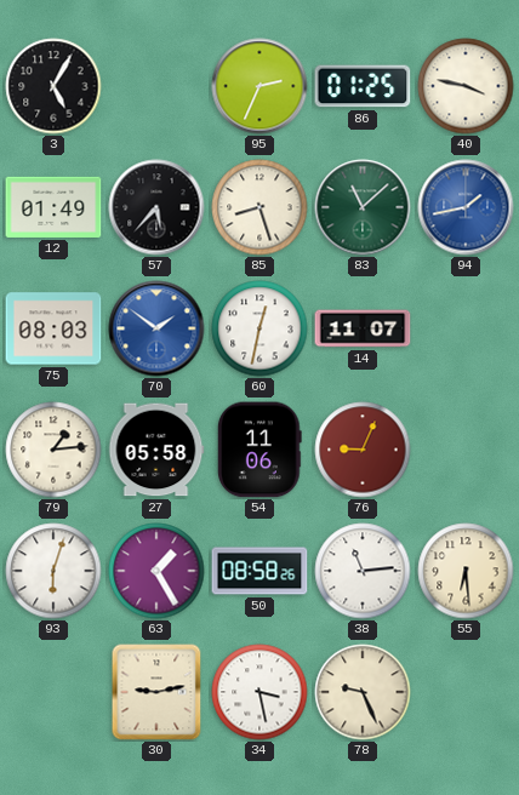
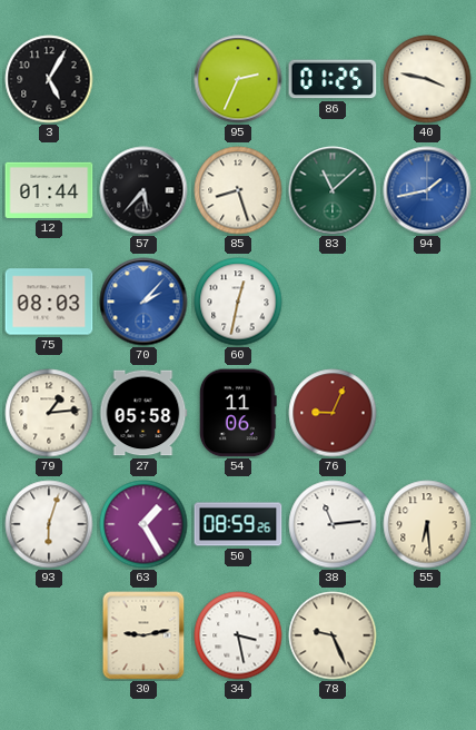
12: 01:49 -> 01:44
70: 1:51 -> 2:07
14: 11:07 -> none
50: 08:58 -> 08:59
